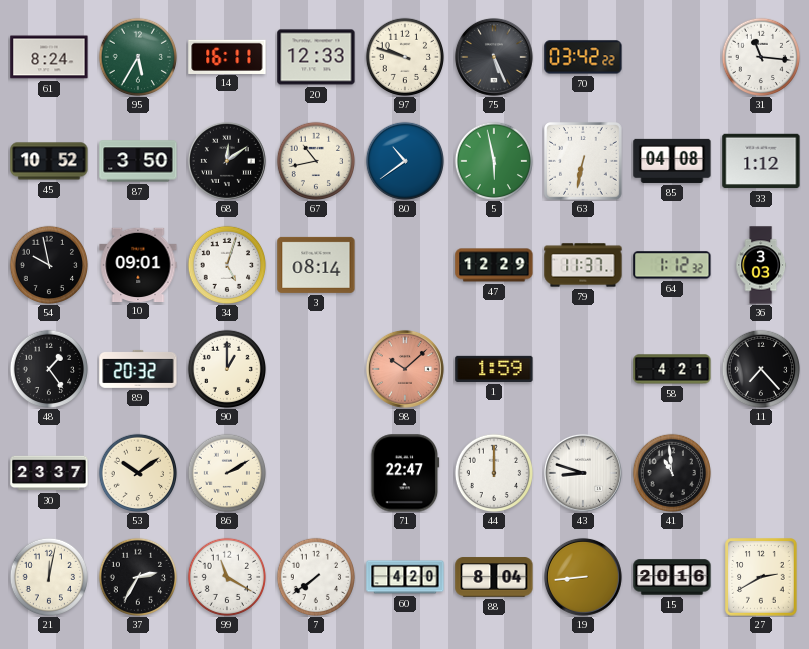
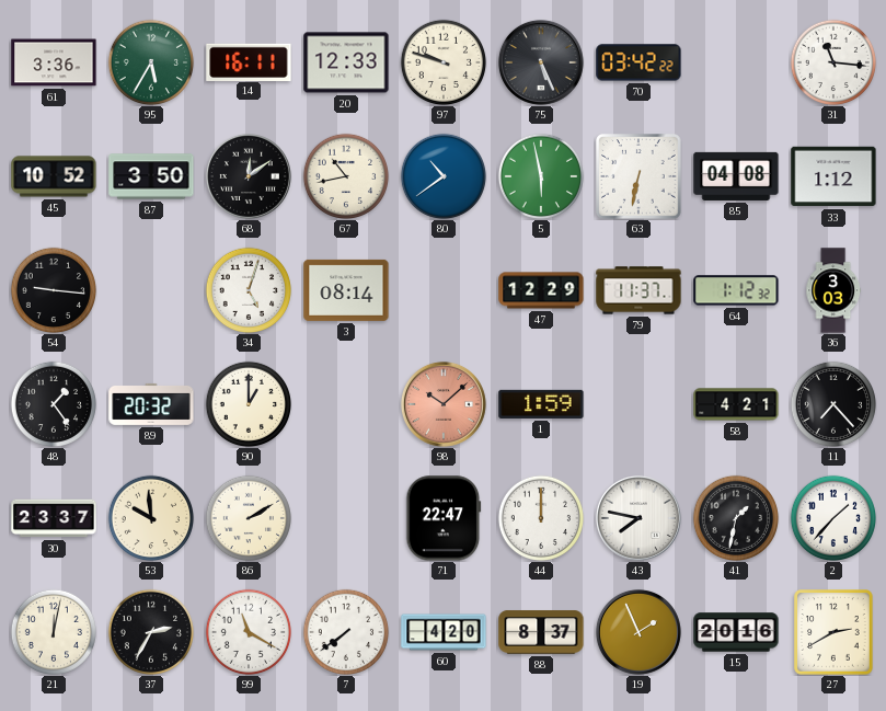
61: 8:24 -> 3:36
54: 9:58 -> 9:16
10: 09:01 -> none
53: 10:09 -> 9:59
43: 8:48 -> 7:47
41: 10:59 -> 1:32
2: none -> 1:37
88: 8:04 -> 8:37
19: 8:44 -> 1:56
